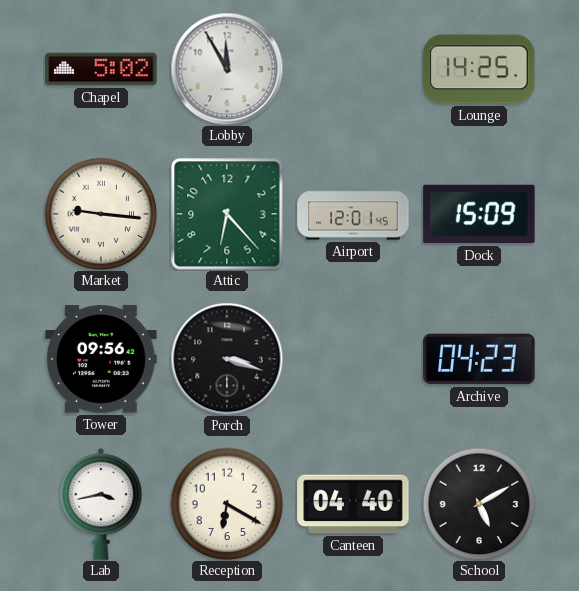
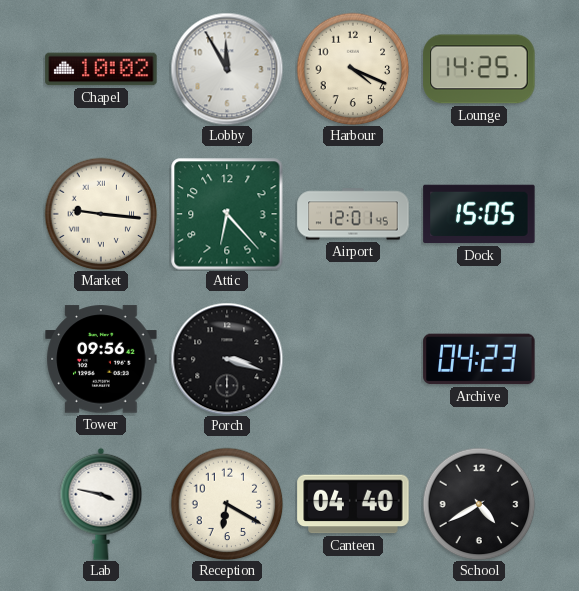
Chapel: 5:02 -> 10:02
Harbour: none -> 4:19
Dock: 15:09 -> 15:05
Lab: 3:43 -> 3:47
School: 5:10 -> 4:40
